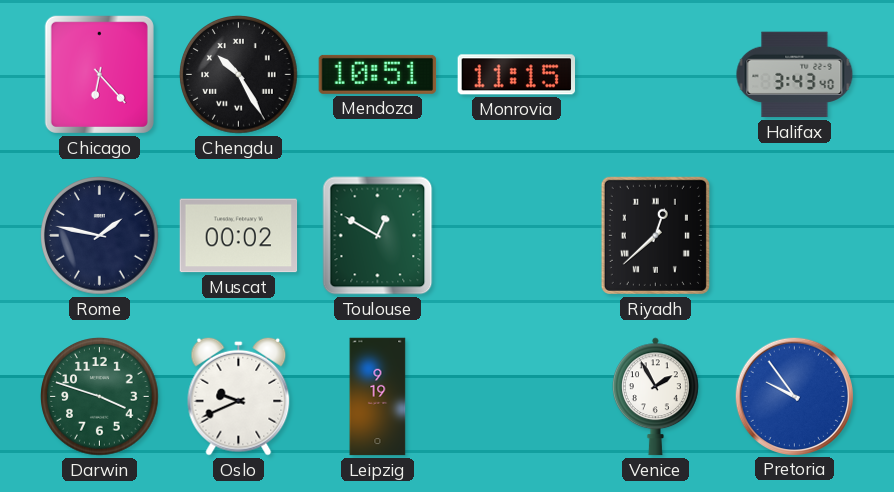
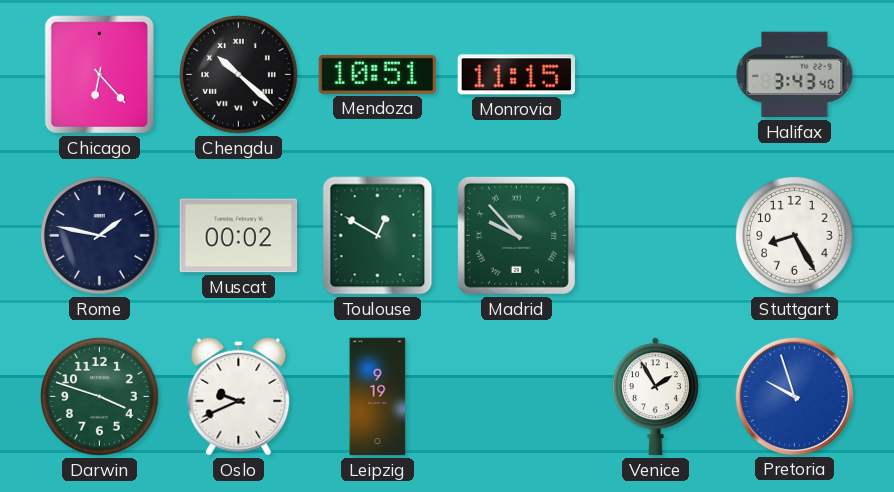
Chengdu: 10:25 -> 10:22
Madrid: none -> 9:53
Riyadh: 12:38 -> none
Stuttgart: none -> 8:25
Pretoria: 9:54 -> 9:57
